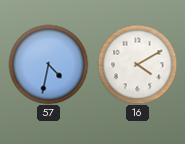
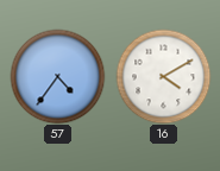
57: 4:32 -> 4:36
